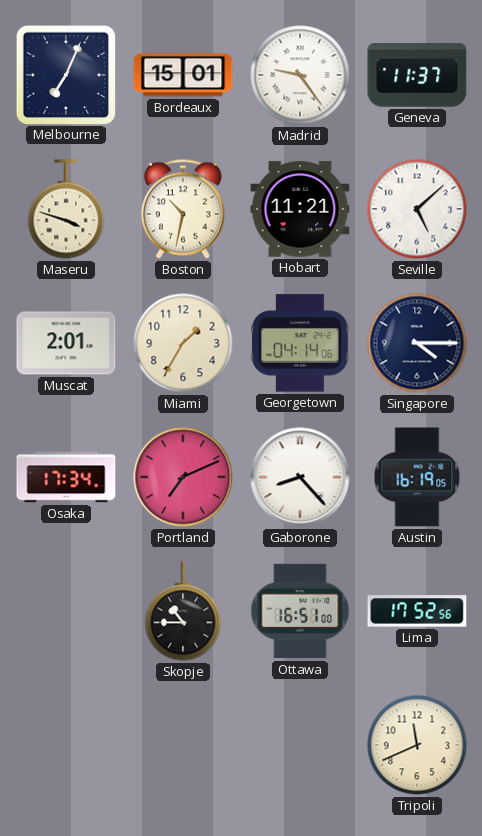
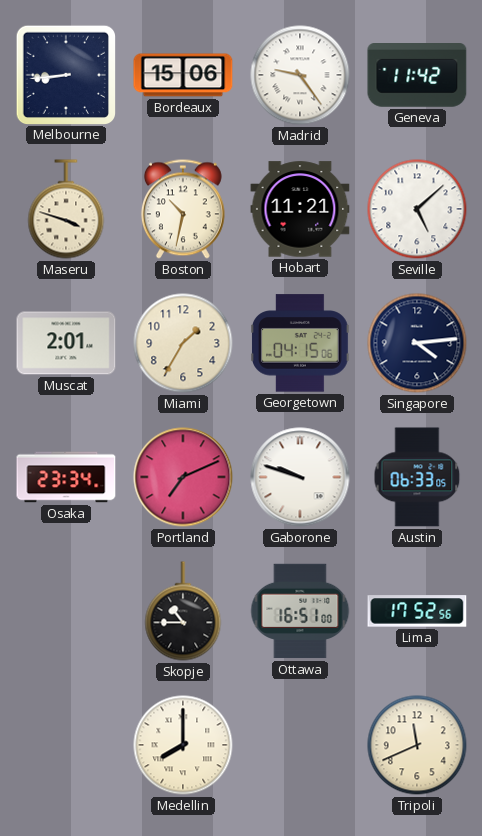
Melbourne: 7:04 -> 8:44
Bordeaux: 15:01 -> 15:06
Geneva: 11:37 -> 11:42
Georgetown: 04:14 -> 04:15
Singapore: 4:15 -> 4:14
Osaka: 17:34 -> 23:34
Gaborone: 8:23 -> 9:48
Austin: 16:19 -> 06:33
Medellin: none -> 8:00
